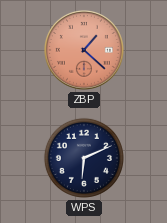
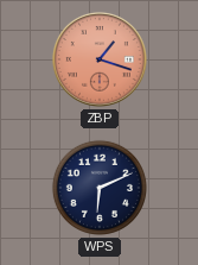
ZBP: 1:22 -> 1:18
